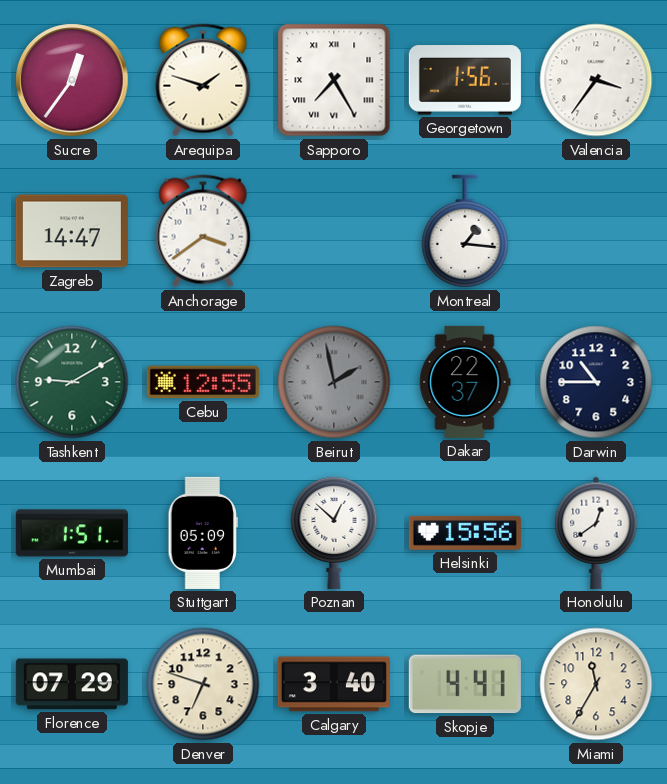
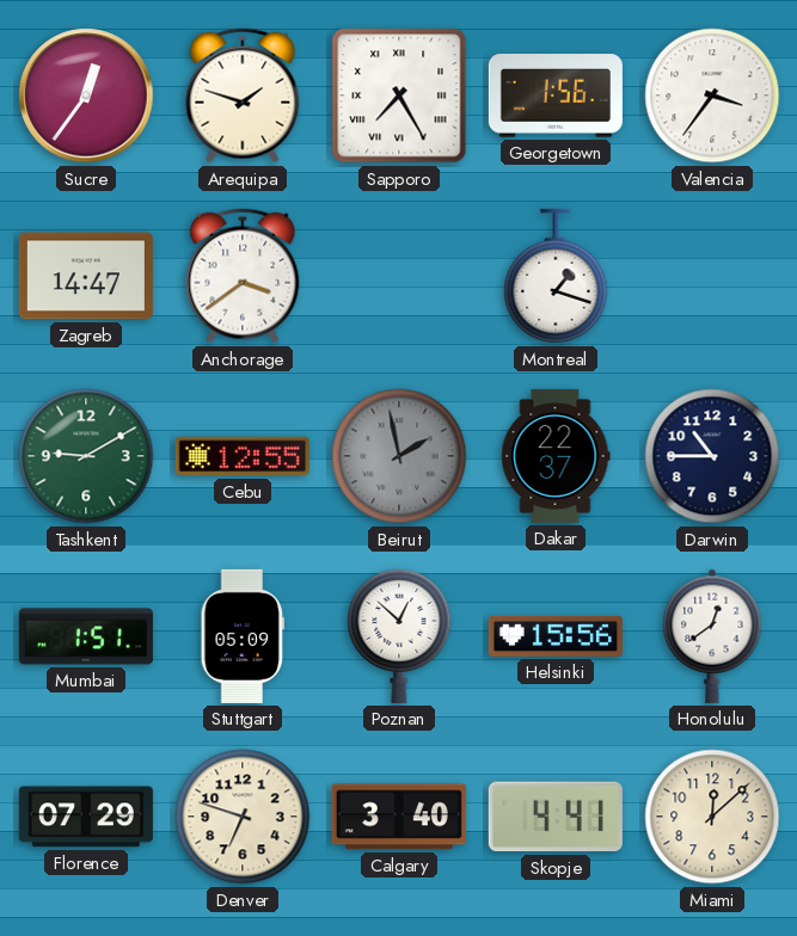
Montreal: 1:16 -> 1:18
Miami: 11:35 -> 12:08
